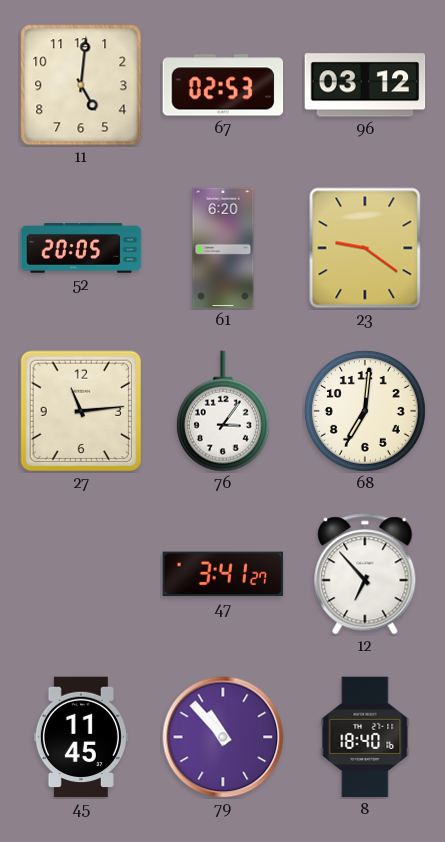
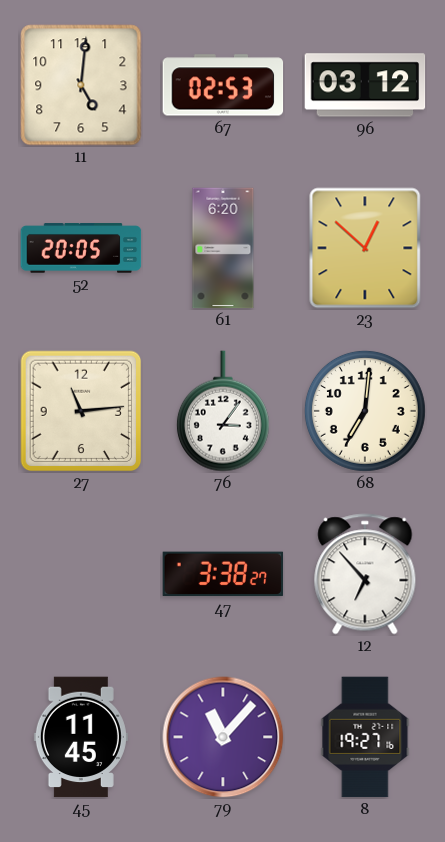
23: 9:21 -> 12:52
47: 3:41 -> 3:38
79: 10:53 -> 11:07
8: 18:40 -> 19:27
